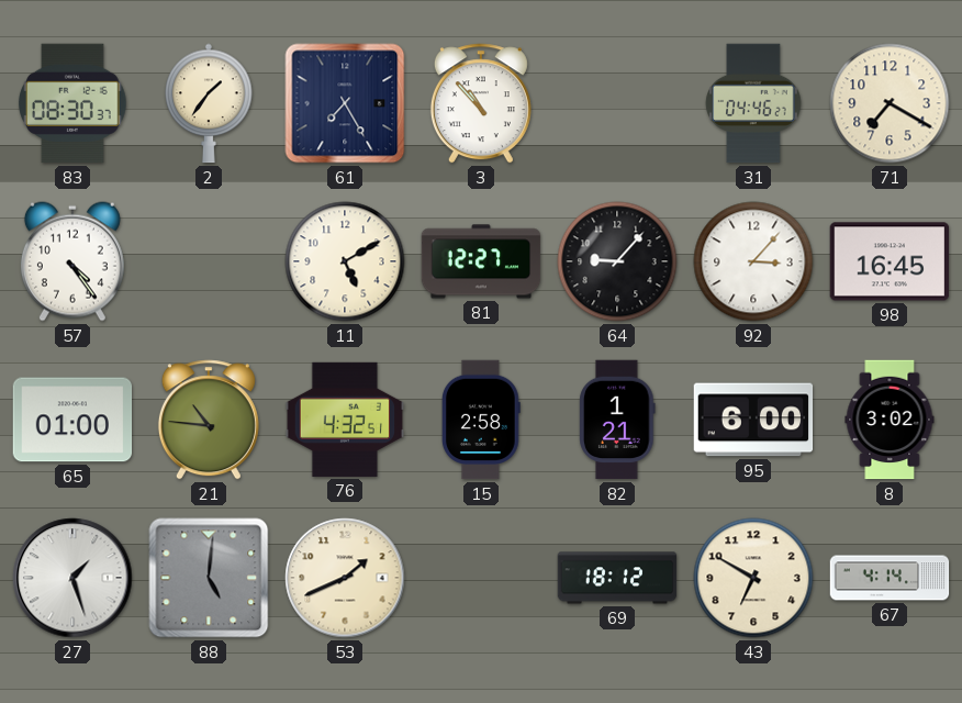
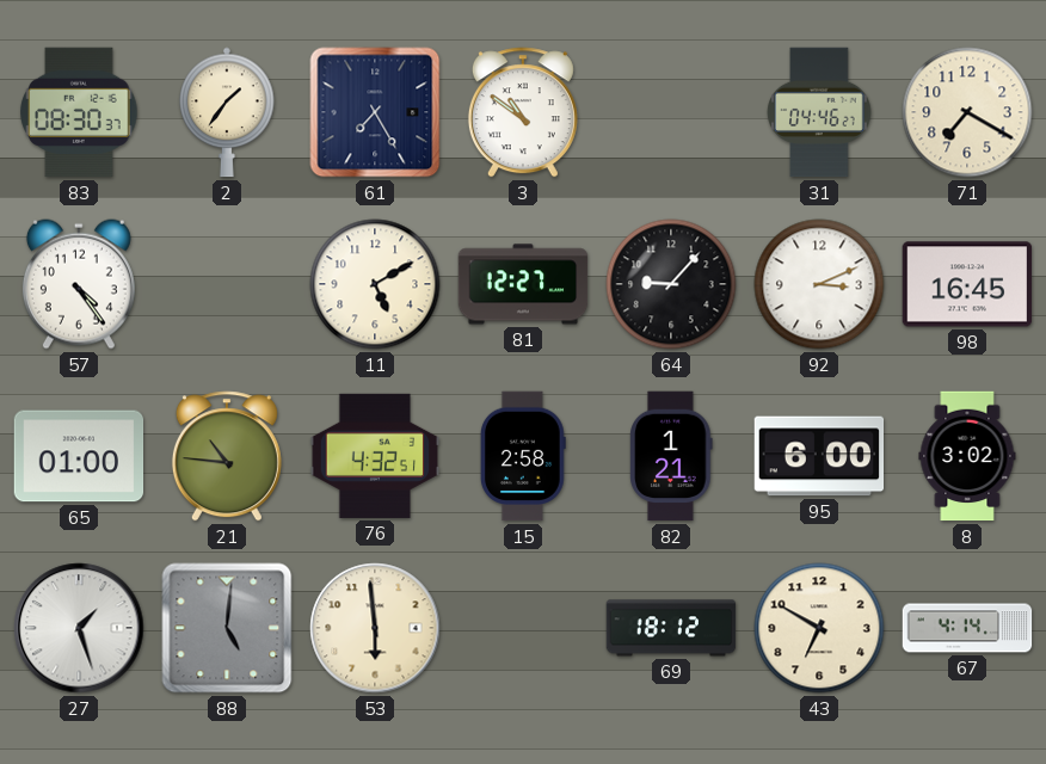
3: 10:53 -> 10:51
92: 3:07 -> 3:11
53: 1:41 -> 5:59
